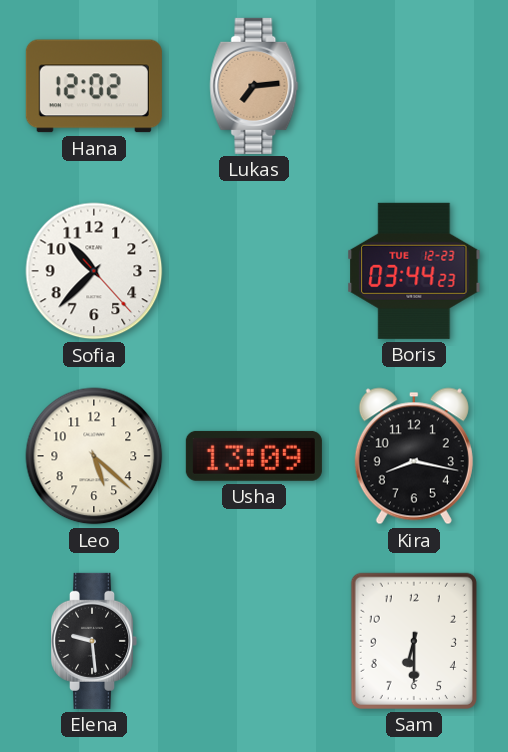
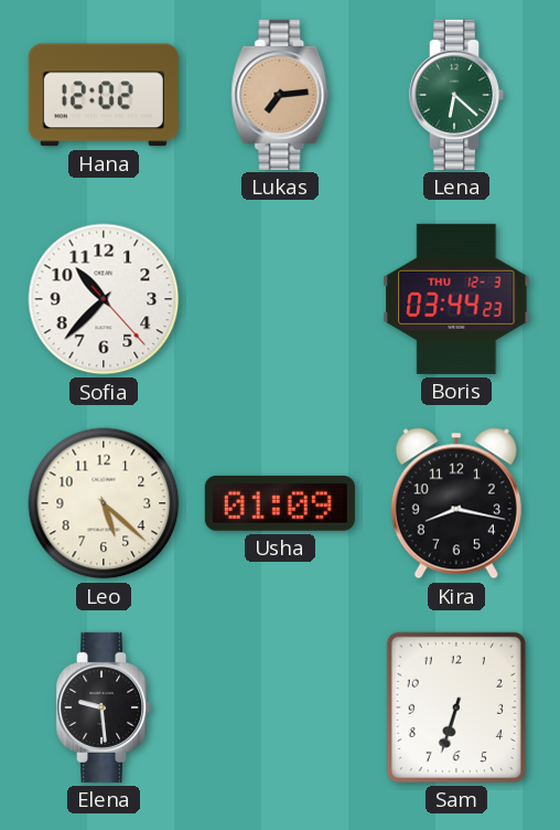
Lena: none -> 6:22
Boris date: TUE 12-23 -> THU 12-3
Usha: 13:09 -> 01:09
Sam: 6:30 -> 6:33
